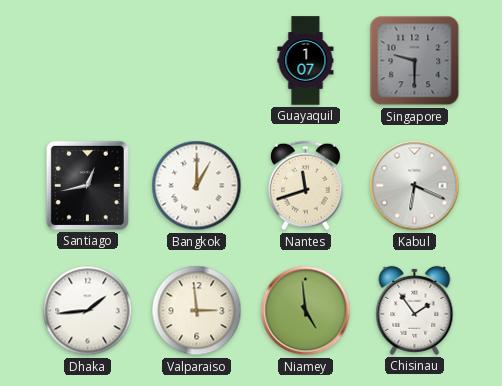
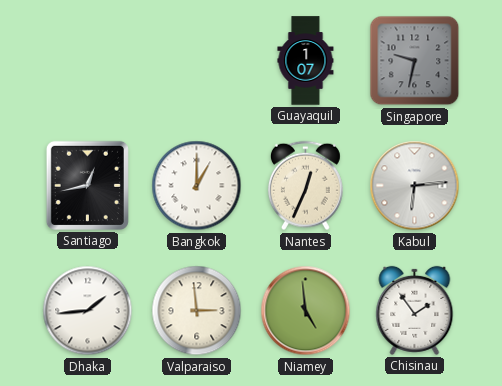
Singapore: 9:30 -> 9:32
Nantes: 11:42 -> 12:34
Kabul: 6:19 -> 6:14
